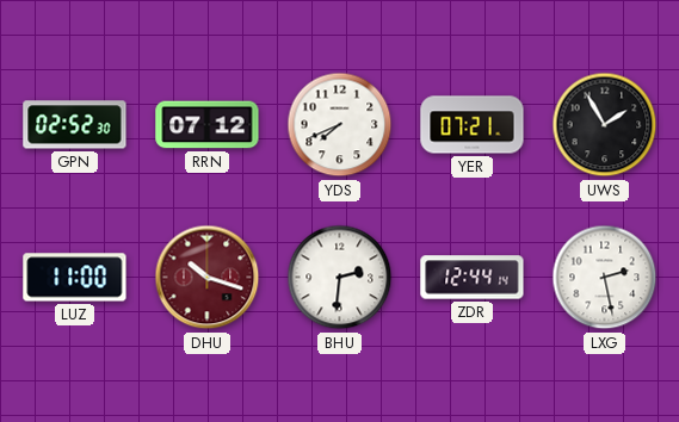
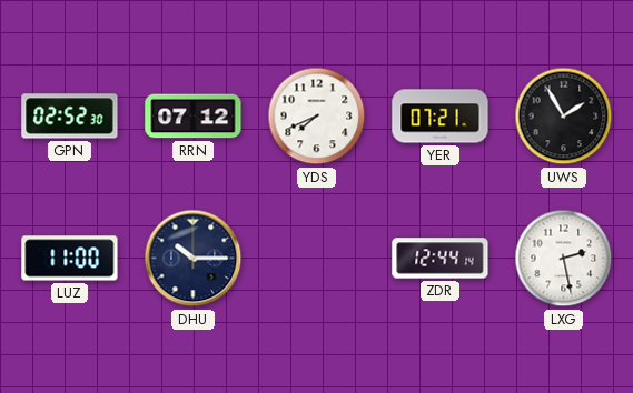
DHU: 10:18 -> 10:15
DHU dial: burgundy -> navy
BHU: 2:31 -> none
